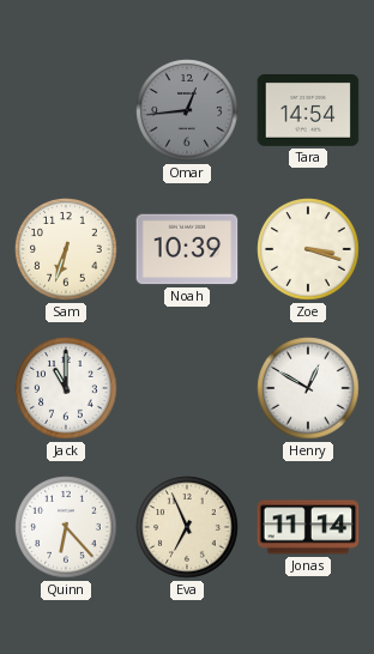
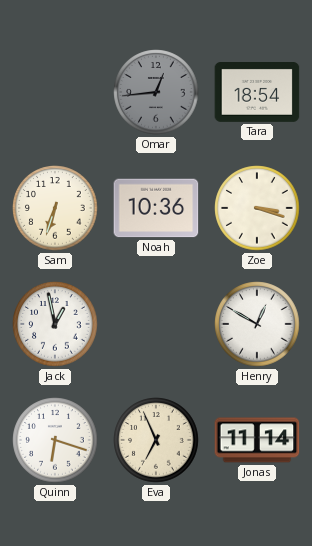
Tara: 14:54 -> 18:54
Noah: 10:39 -> 10:36
Jack: 11:00 -> 12:58
Quinn: 6:23 -> 6:18
